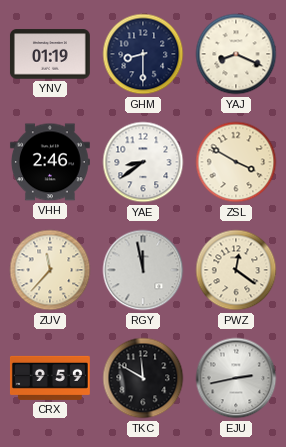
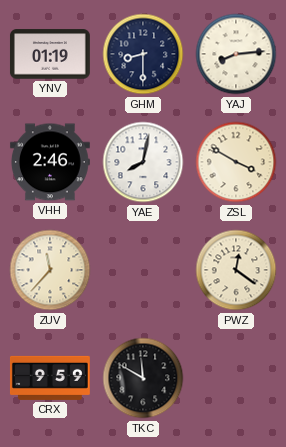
YAJ: 8:19 -> 8:14
YAE: 8:39 -> 8:02
RGY: 11:58 -> none
EJU: 2:43 -> none
